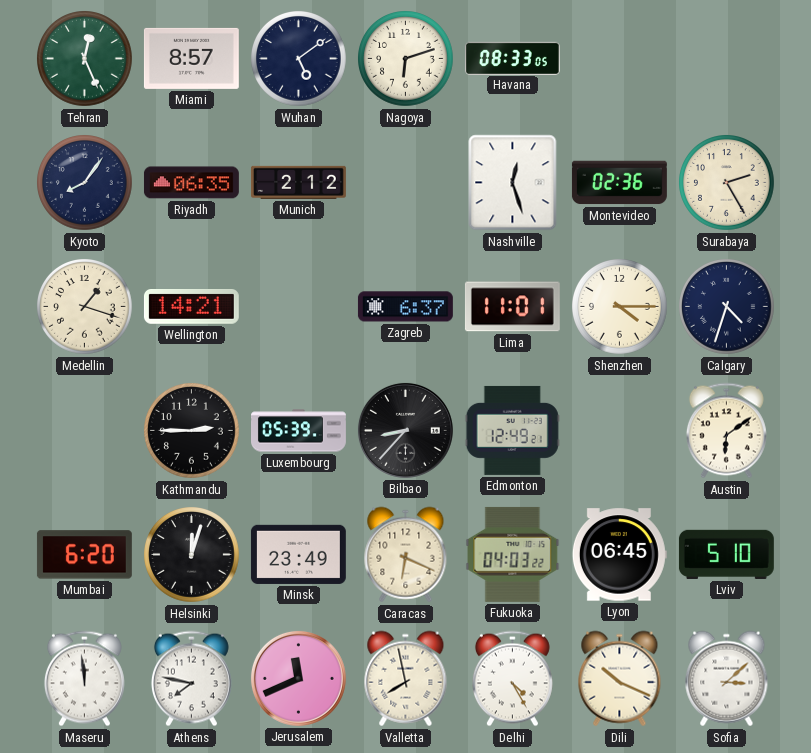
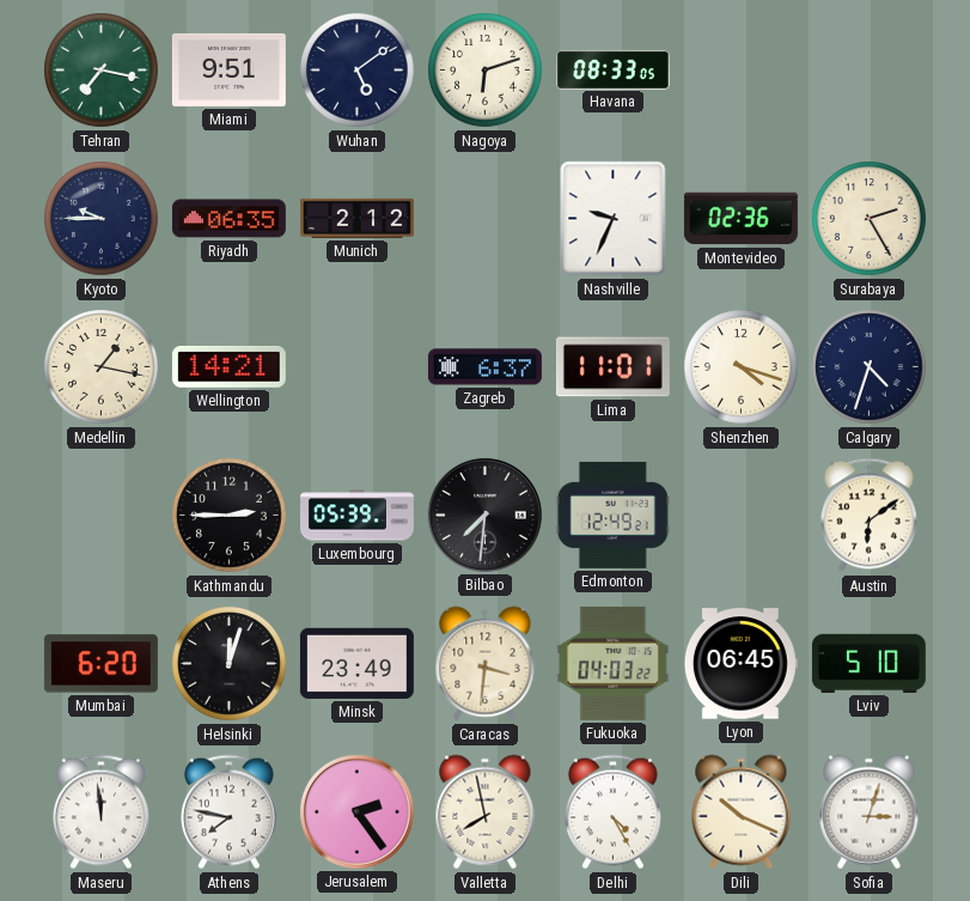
Tehran: 12:26 -> 7:17
Miami: 8:57 -> 9:51
Kyoto: 8:06 -> 9:45
Nashville: 12:27 -> 9:34
Medellin: 1:18 -> 1:17
Shenzhen: 4:15 -> 4:18
Bilbao: 8:37 -> 7:31
Caracas: 6:19 -> 3:31
Jerusalem: 11:41 -> 2:24
Sofia: 3:08 -> 3:03
